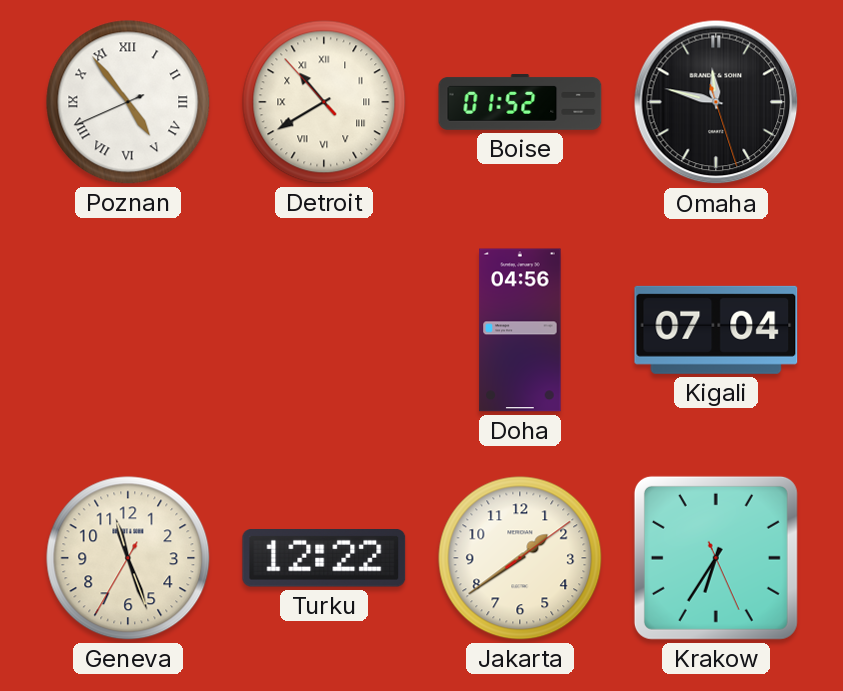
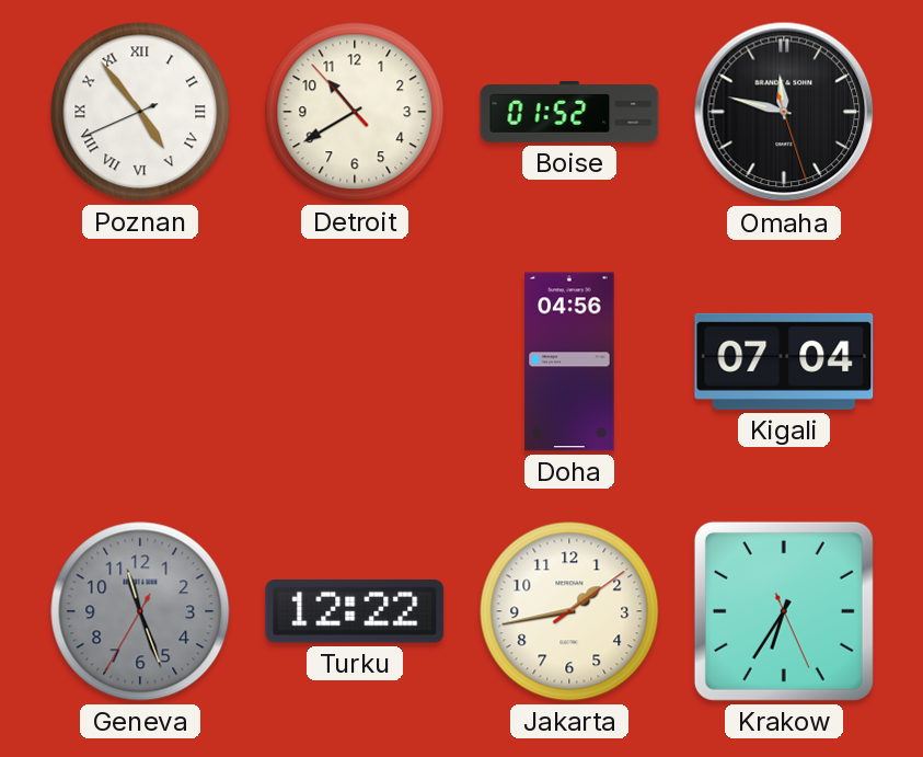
Detroit numerals: Roman -> Arabic
Geneva dial: cream -> grey
Jakarta: 1:39 -> 1:43
